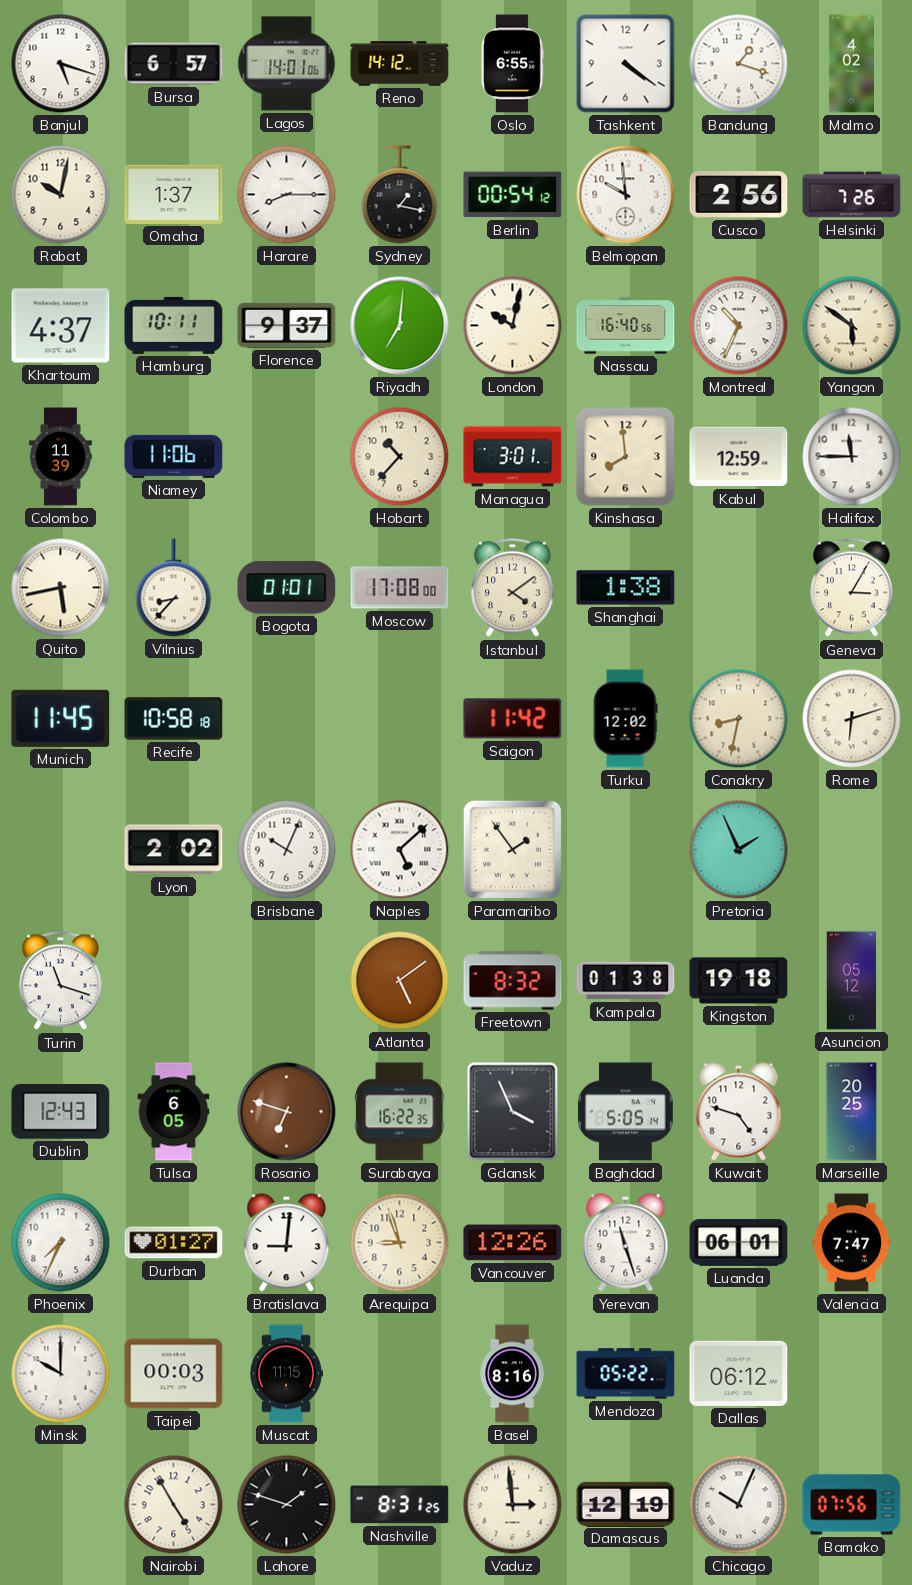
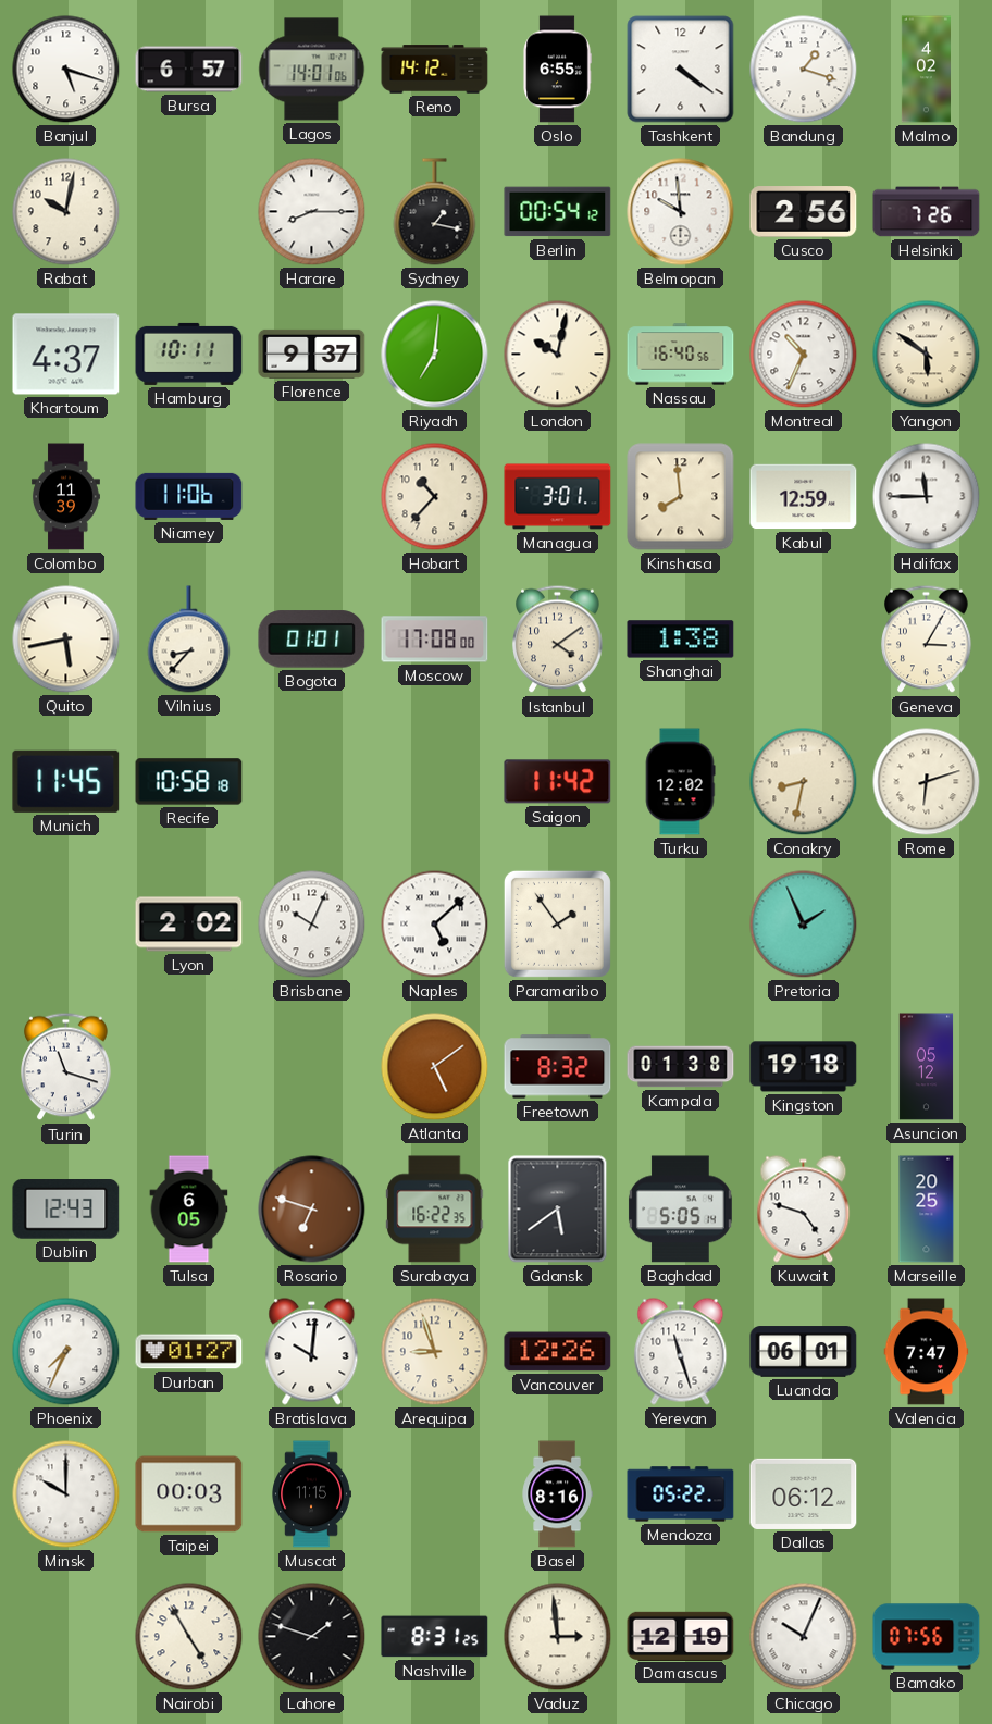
Omaha: 1:37 -> none
Gdansk: 3:56 -> 5:39
Bratislava: 9:01 -> 10:01
